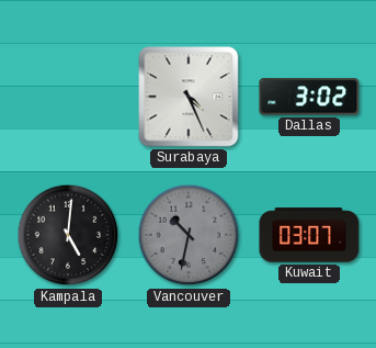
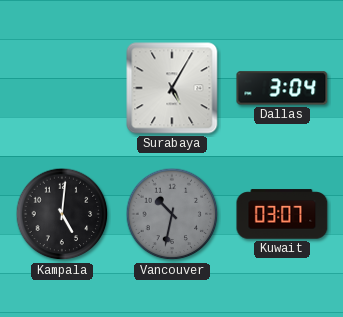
Surabaya: 4:26 -> 5:05
Dallas: 3:02 -> 3:04
